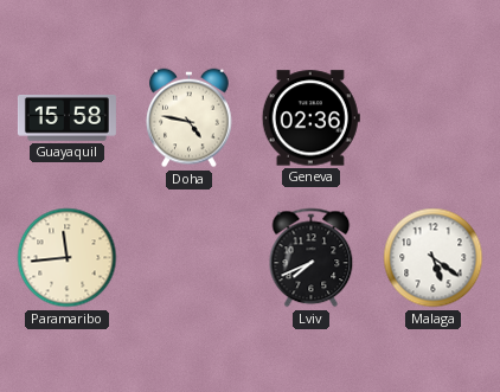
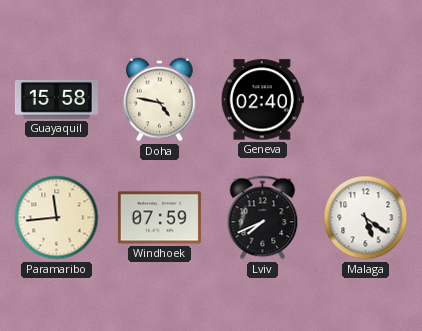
Geneva: 02:36 -> 02:40
Windhoek: none -> 07:59
